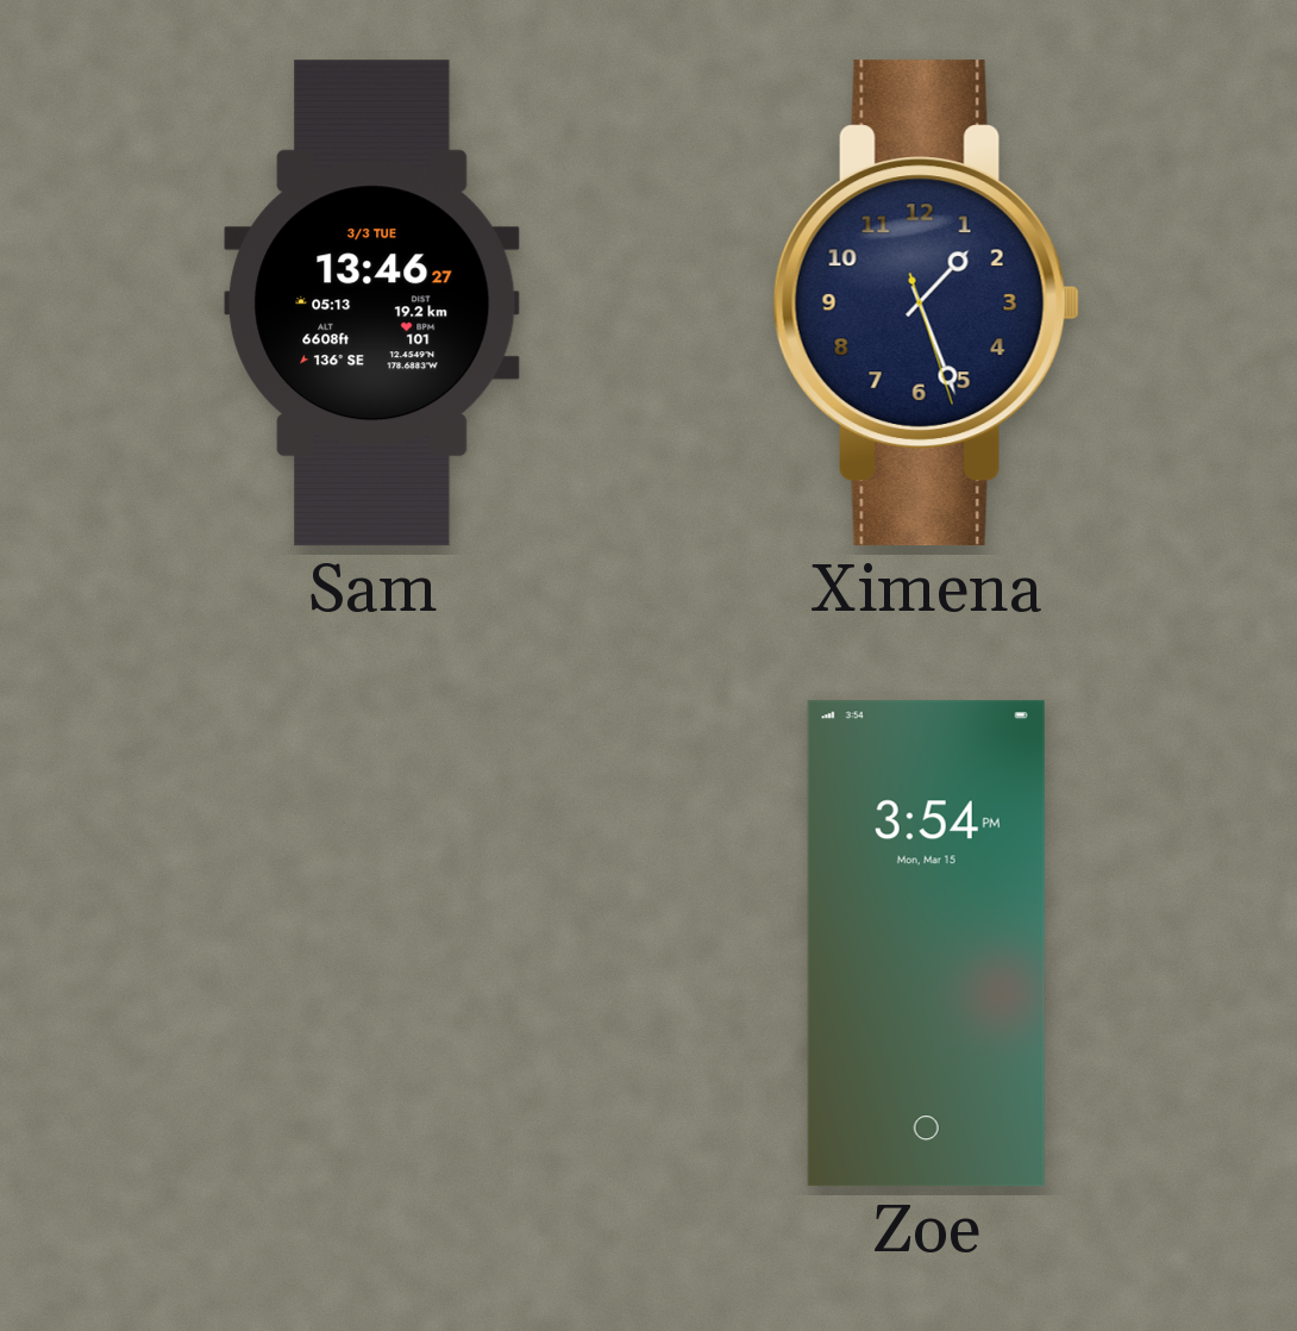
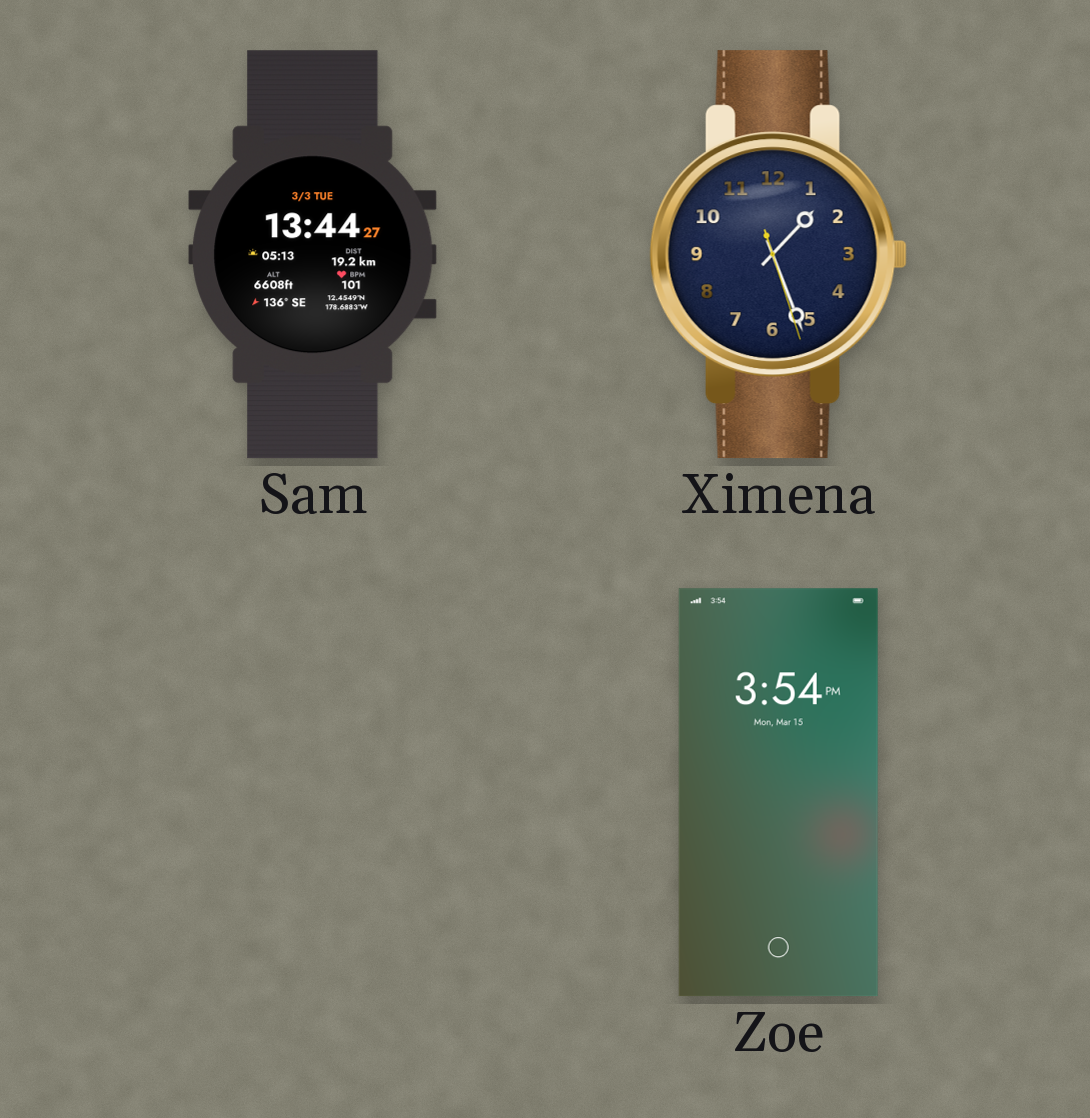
Sam: 13:46 -> 13:44
